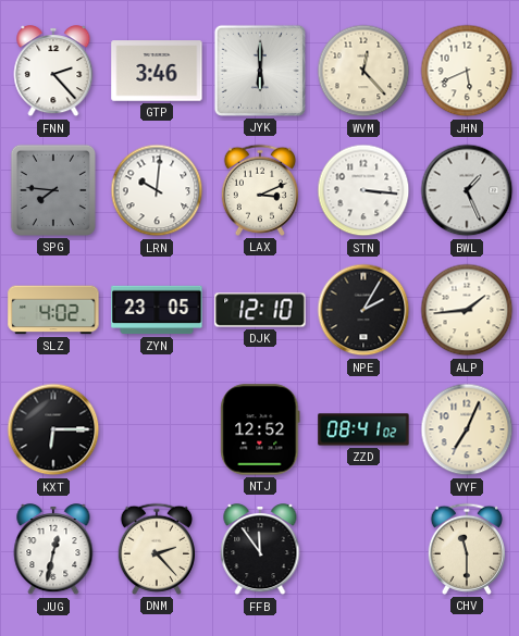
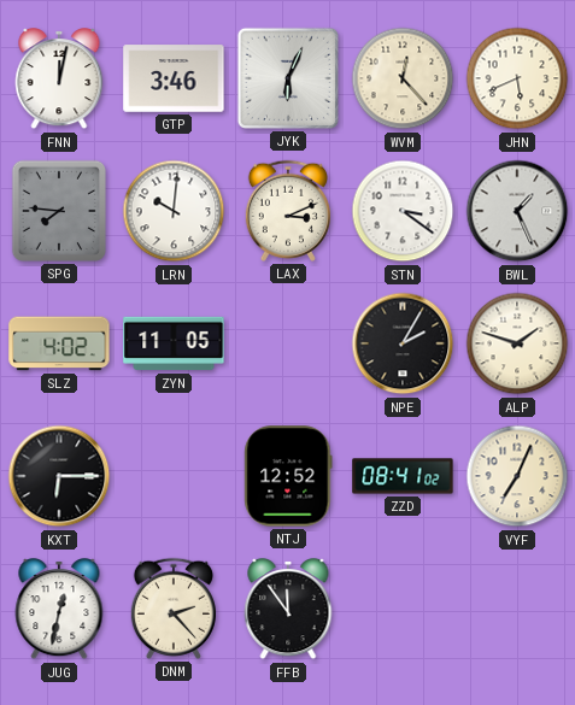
FNN: 2:23 -> 12:02
JYK: 6:00 -> 6:04
STN: 3:16 -> 3:21
ZYN: 23:05 -> 11:05
DJK: 12:10 -> none
ALP: 1:44 -> 1:48
CHV: 11:30 -> none
